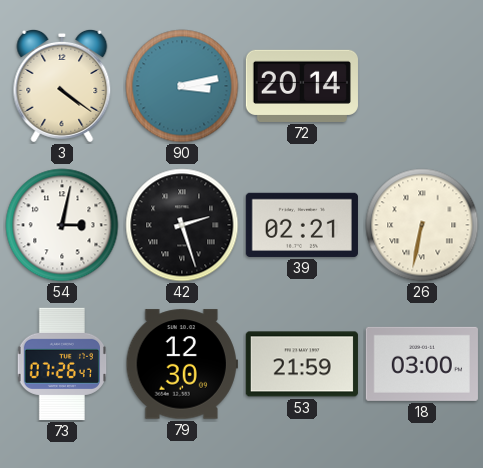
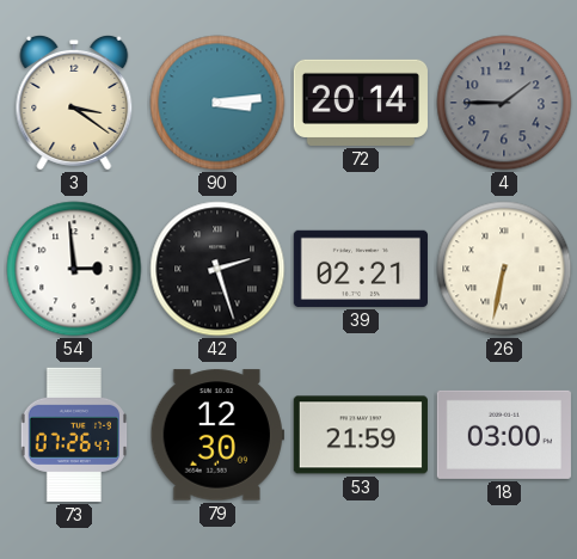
3: 4:21 -> 3:21
90: 3:13 -> 3:14
4: none -> 1:45
54: 3:02 -> 2:59
